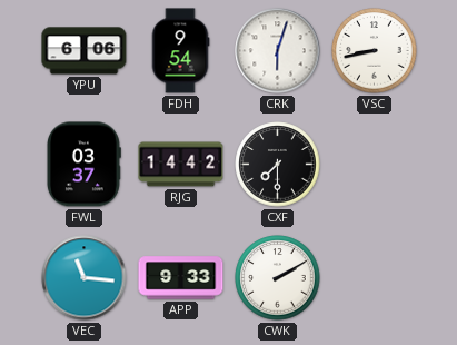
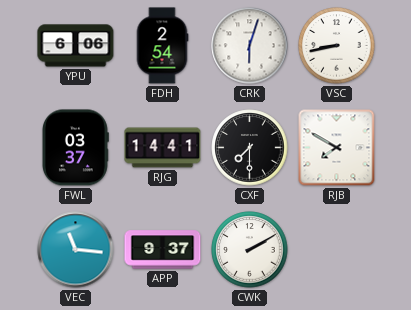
FDH: 9:54 -> 2:54
RJG: 14:42 -> 14:41
RJB: none -> 7:50
APP: 9:33 -> 9:37
